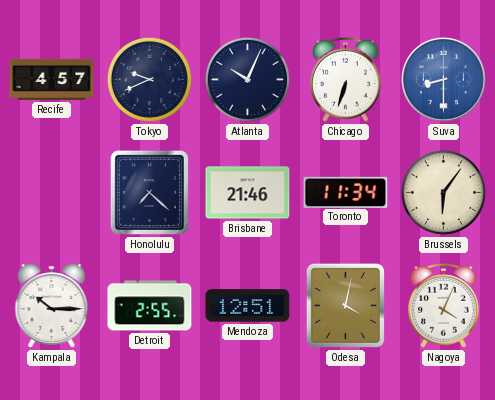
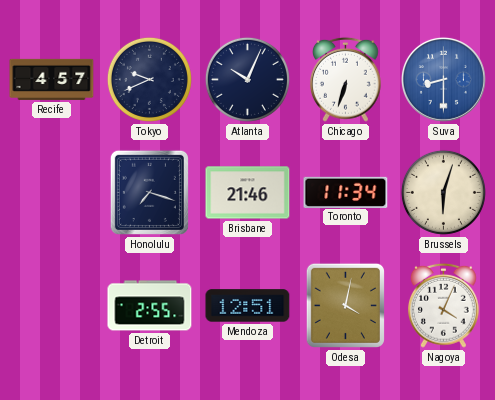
Honolulu: 7:22 -> 7:18
Brussels: 6:06 -> 6:03
Kampala: 10:15 -> none
